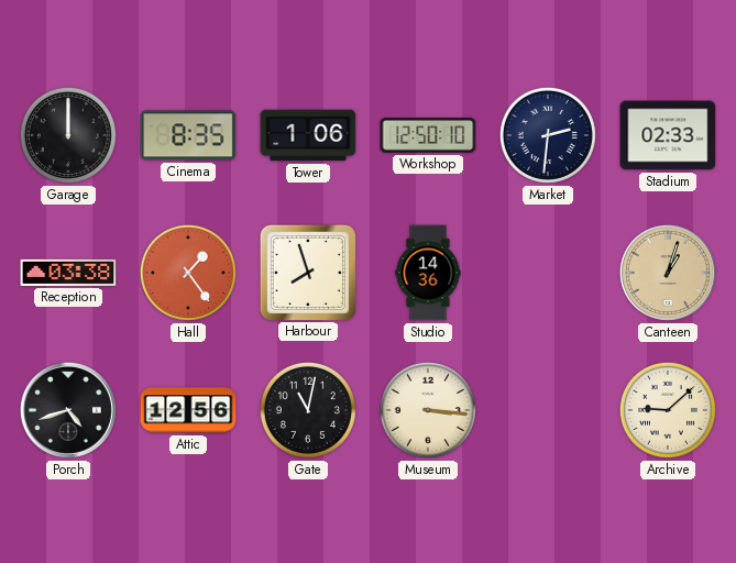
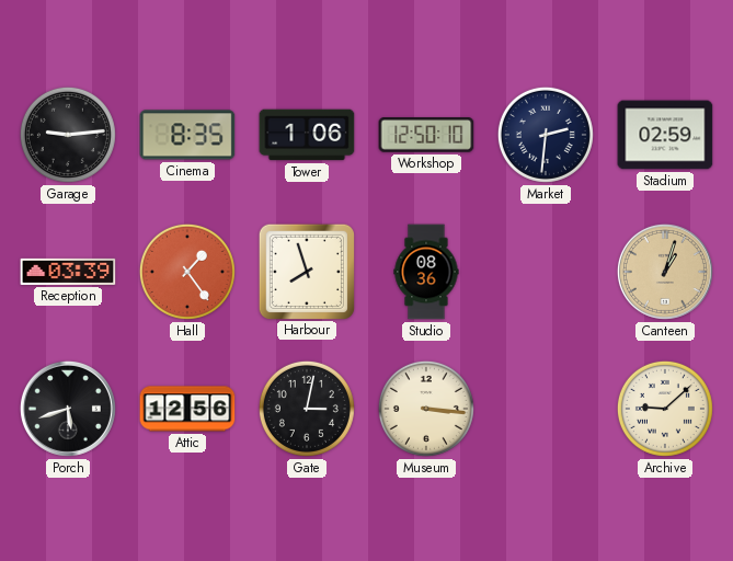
Garage: 12:00 -> 9:14
Stadium: 02:33 -> 02:59
Reception: 03:38 -> 03:39
Studio: 14:36 -> 08:36
Porch: 4:42 -> 5:42
Gate: 11:02 -> 3:02
